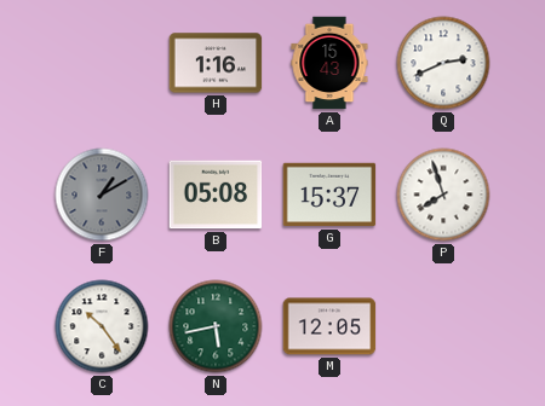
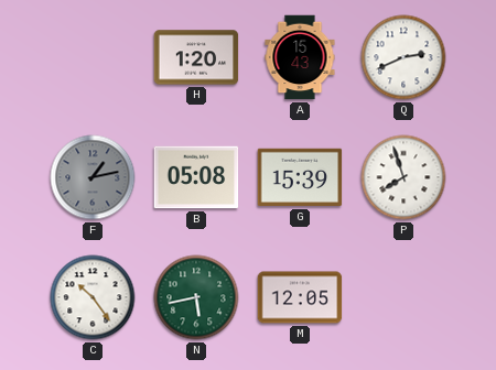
H: 1:16 -> 1:20
F: 1:10 -> 1:13
G: 15:37 -> 15:39
